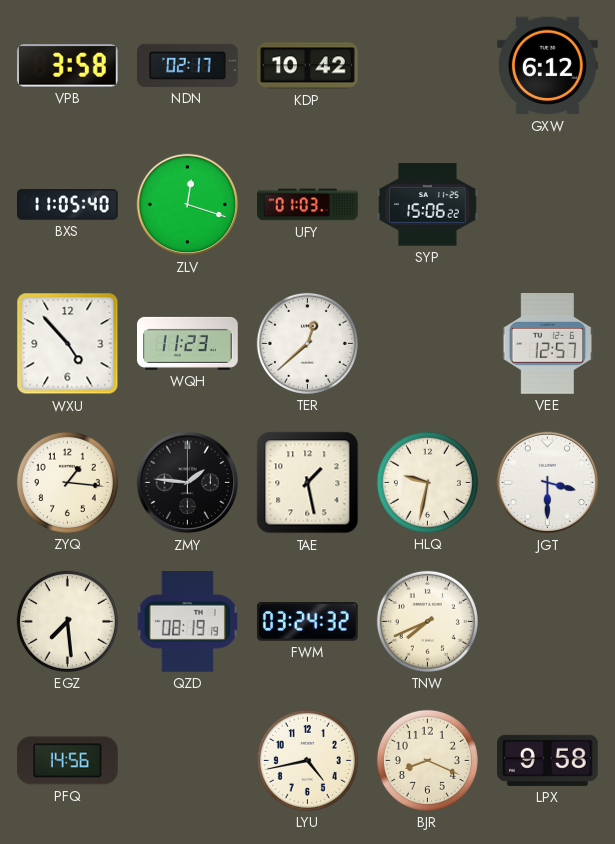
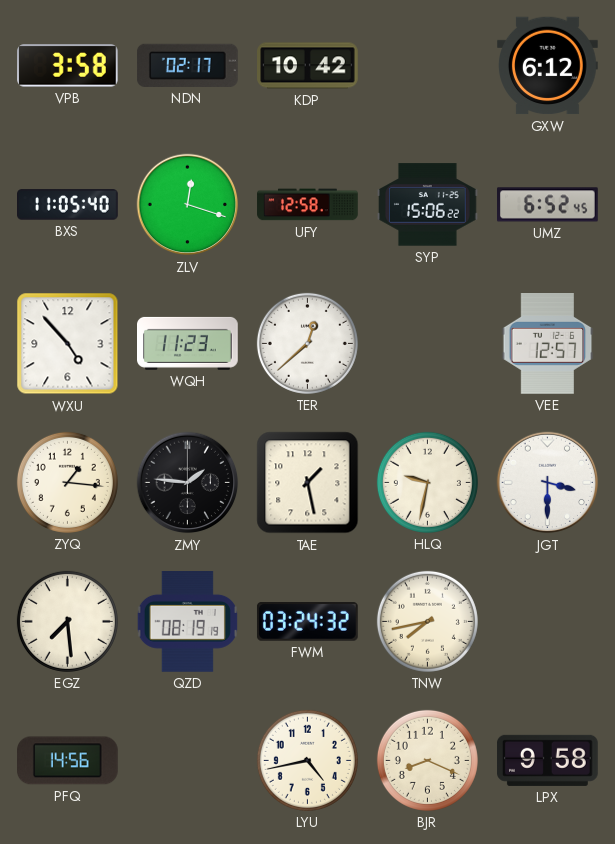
UFY: 01:03 -> 12:58
UMZ: none -> 6:52
TNW: 7:41 -> 7:43
